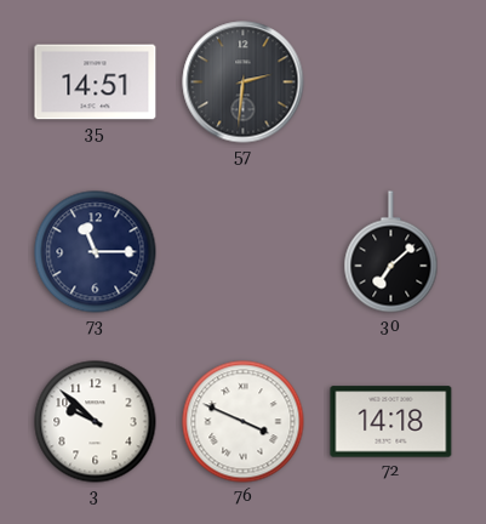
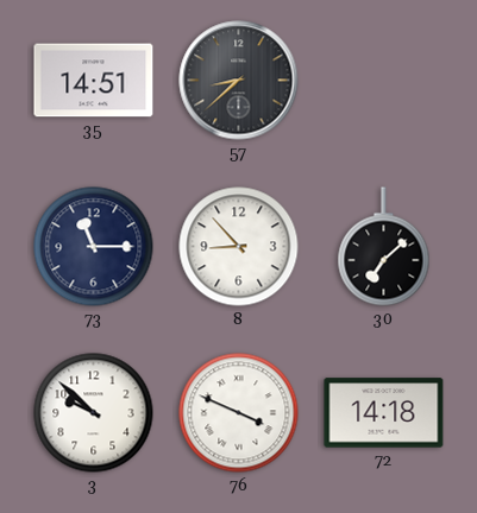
57: 2:31 -> 8:38
8: none -> 8:53
